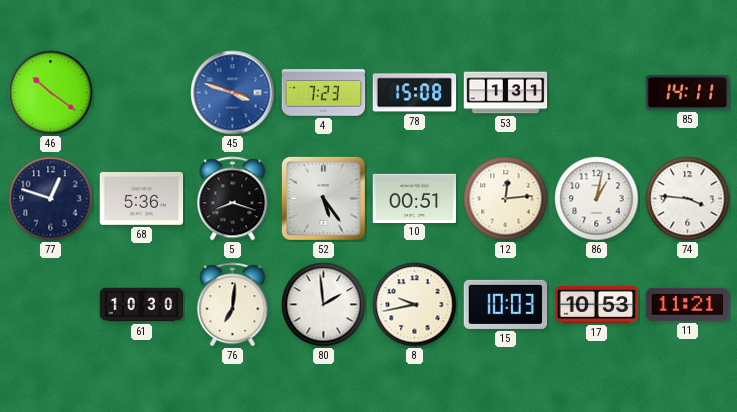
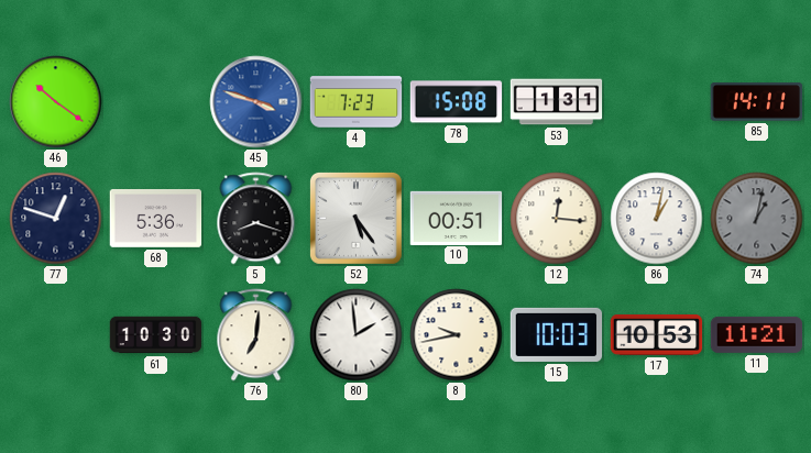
12: 12:14 -> 12:16
74: 3:46 -> 1:02
74 dial: white -> grey
